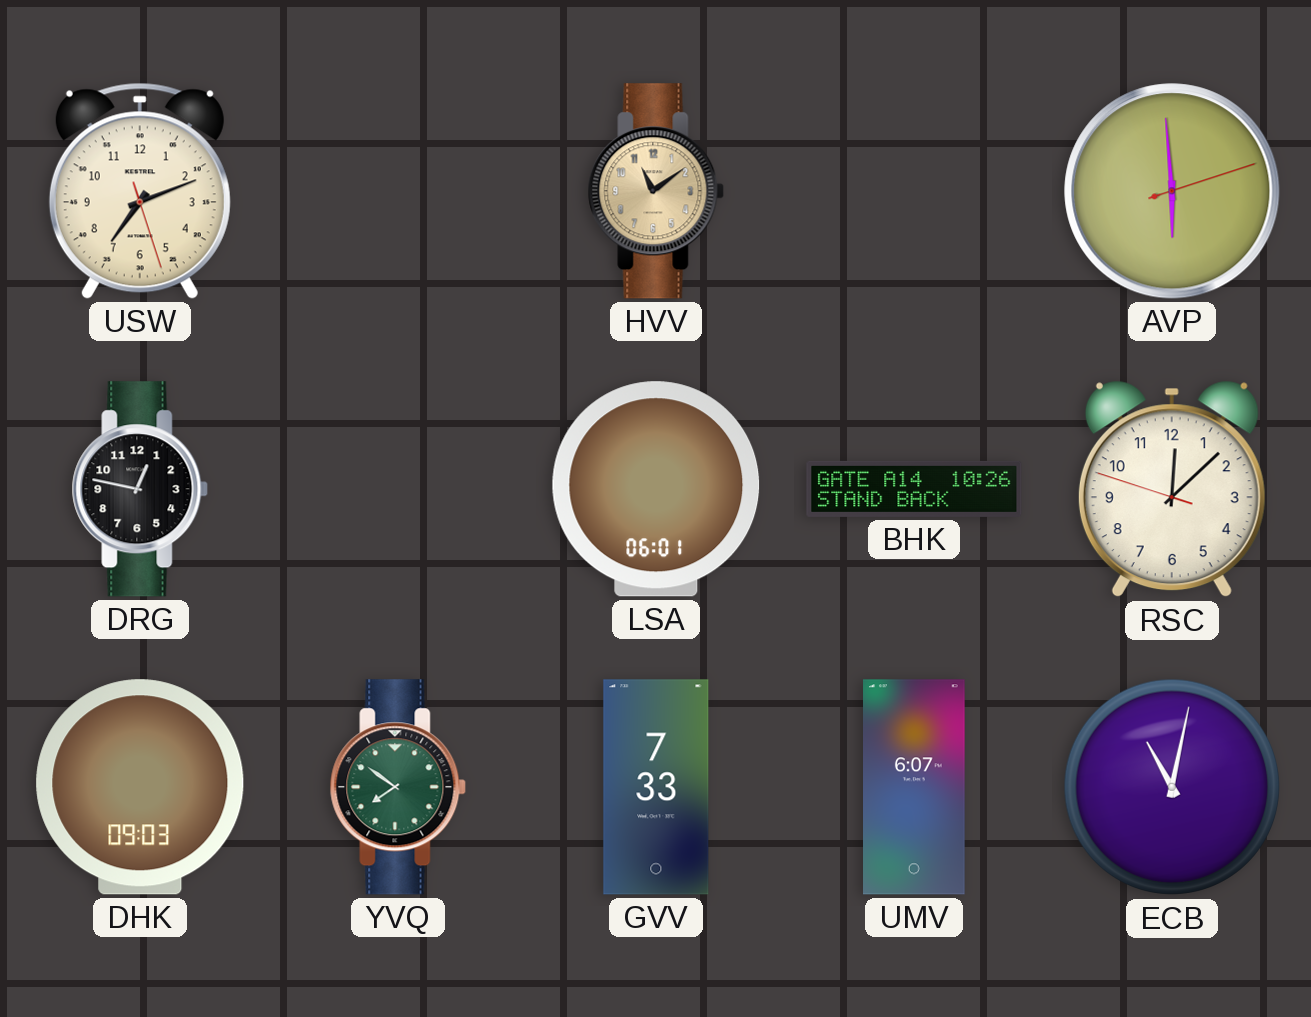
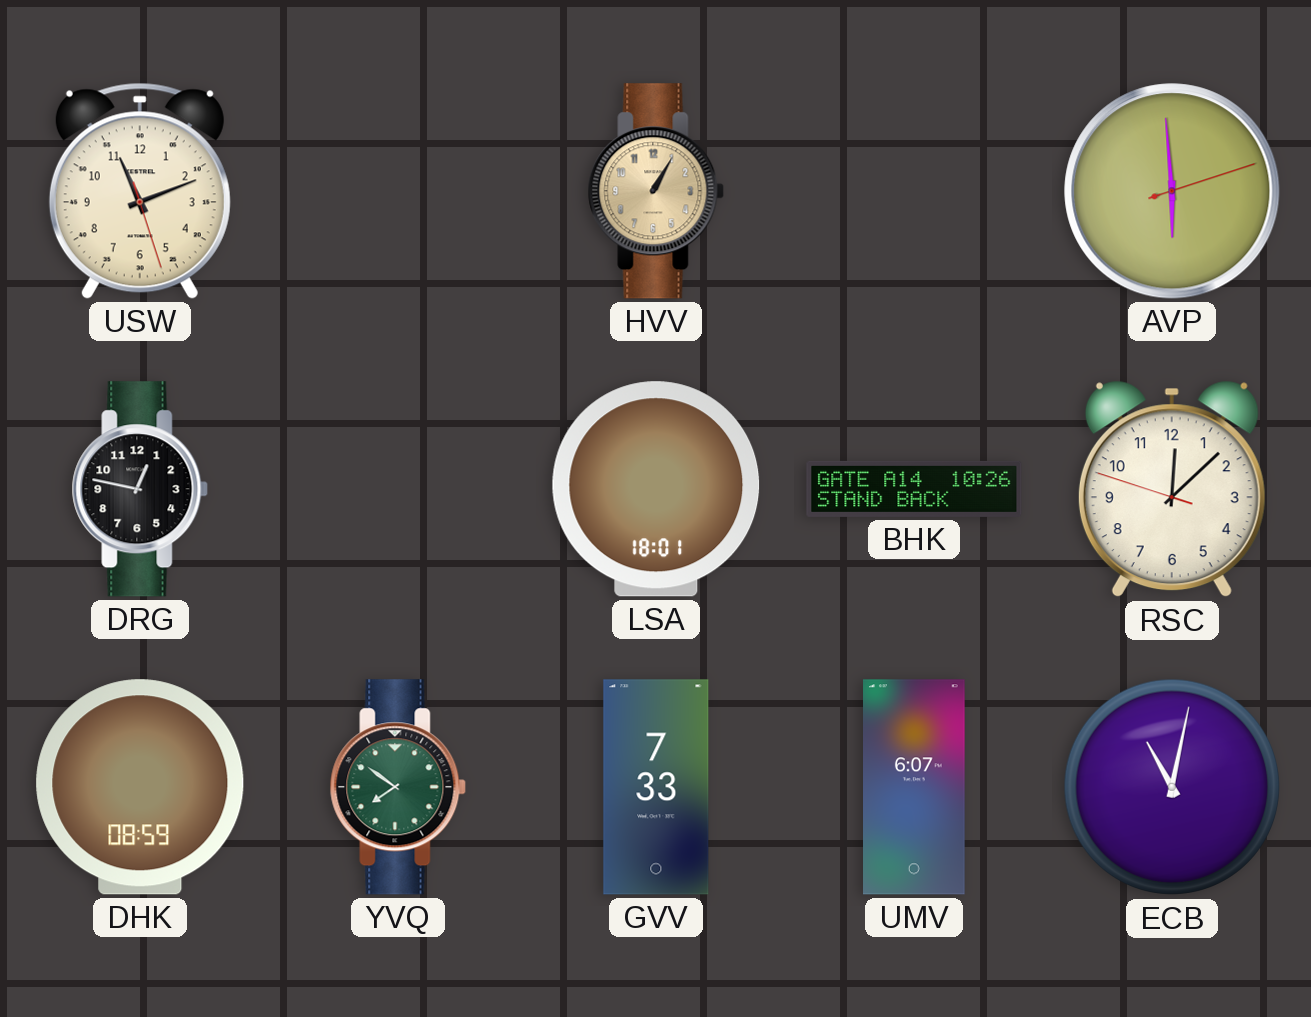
USW: 7:11 -> 11:11
HVV: 11:09 -> 1:05
LSA: 06:01 -> 18:01
DHK: 09:03 -> 08:59
